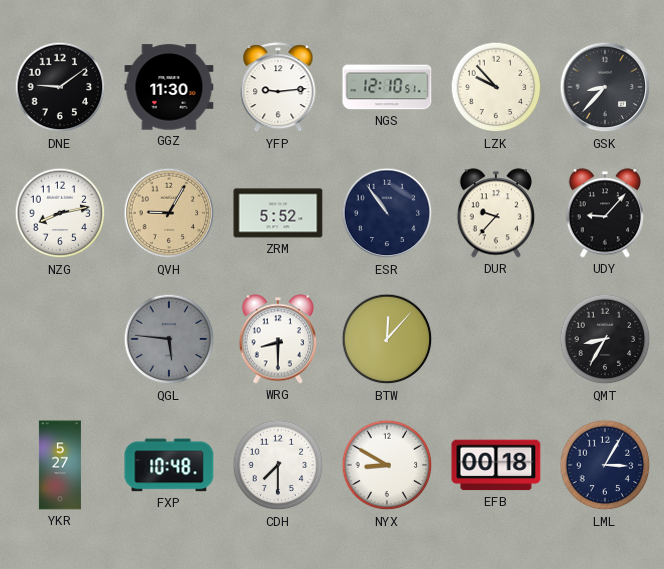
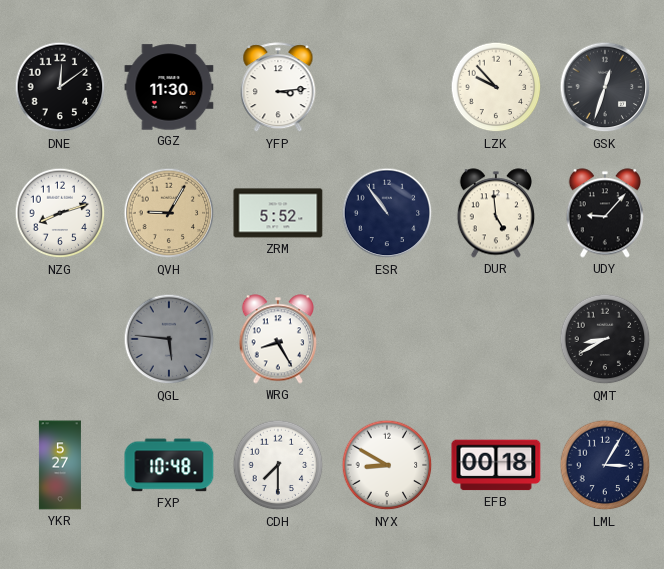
DNE: 9:09 -> 12:09
YFP: 9:14 -> 3:14
NGS: 12:10 -> none
GSK: 8:37 -> 12:33
NZG: 8:13 -> 8:12
DUR: 9:37 -> 4:59
WRG: 8:30 -> 8:25
BTW: 12:07 -> none
QMT: 8:35 -> 8:40
